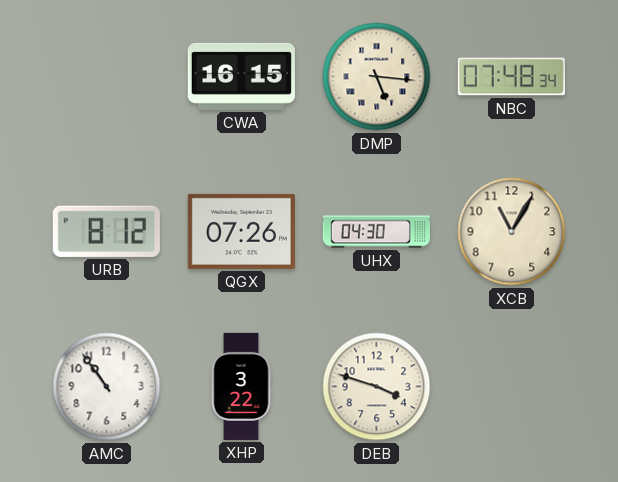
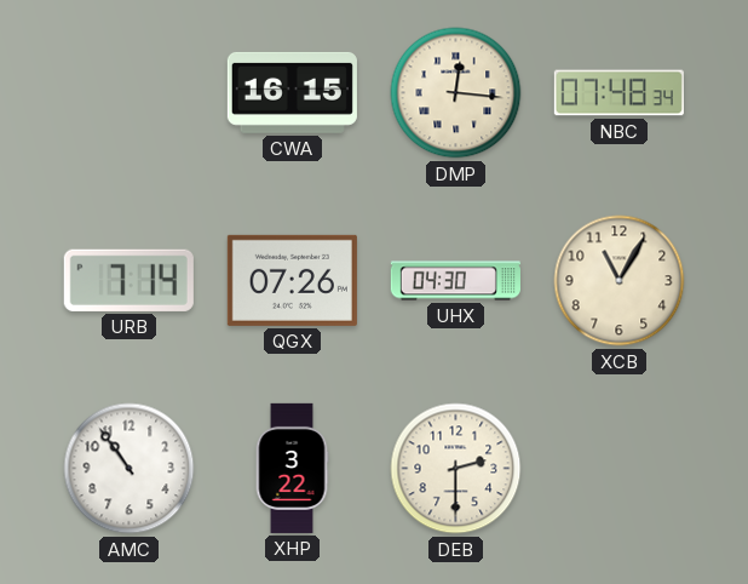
DMP: 5:16 -> 12:16
URB: 8:12 -> 7:14
DEB: 3:48 -> 2:30
